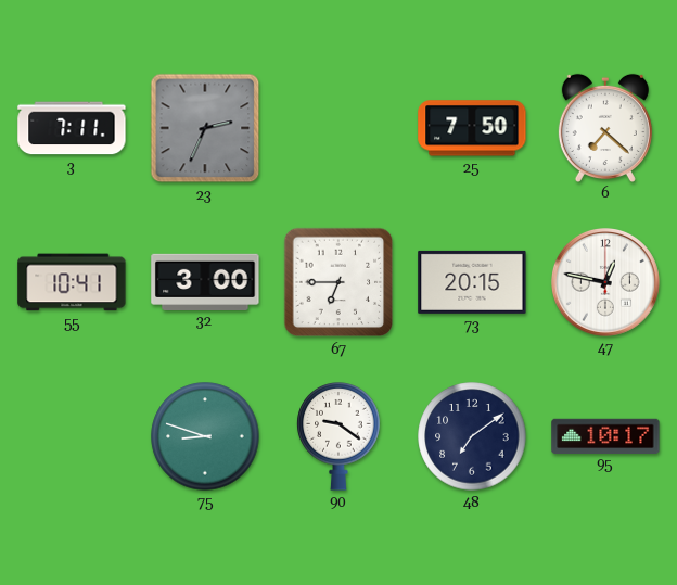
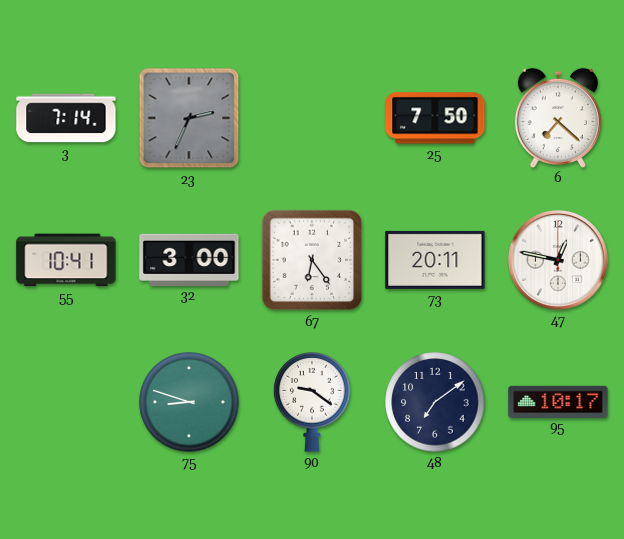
3: 7:11 -> 7:14
67: 6:45 -> 6:24
73: 20:15 -> 20:11
